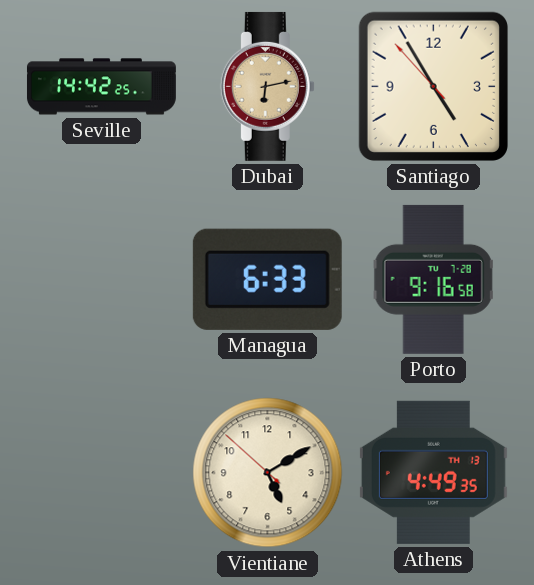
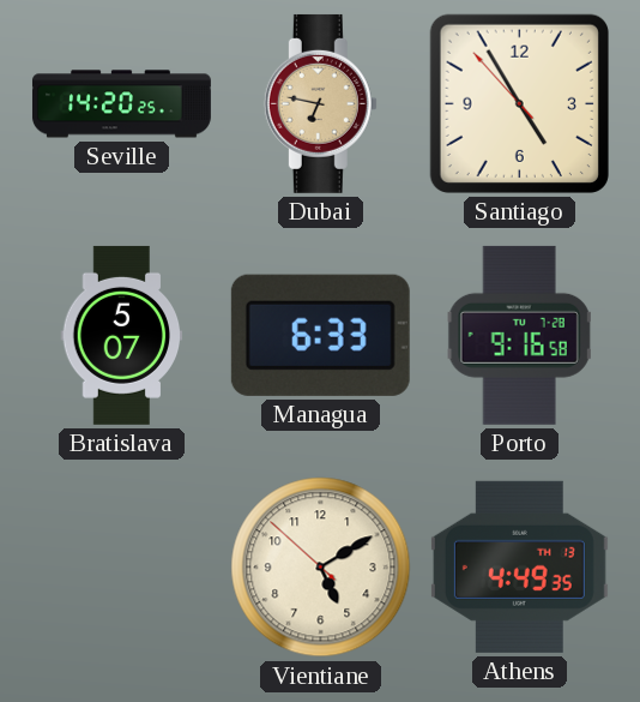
Seville: 14:42 -> 14:20
Dubai: 6:13 -> 6:47
Bratislava: none -> 5:07
